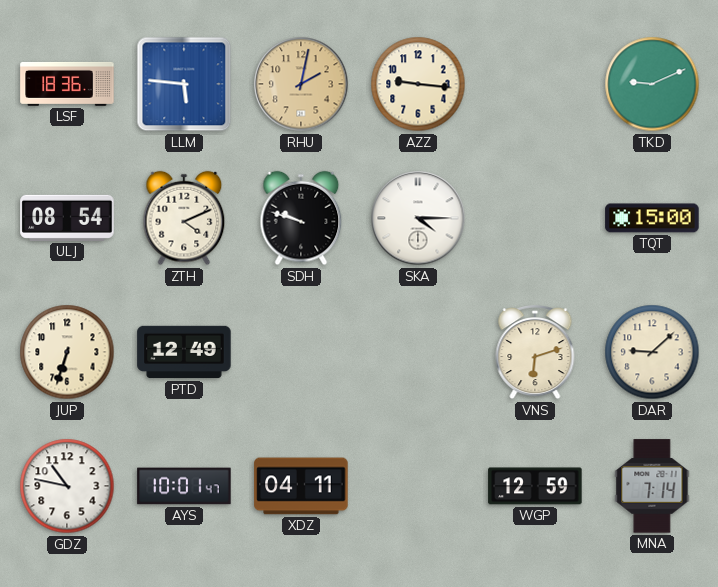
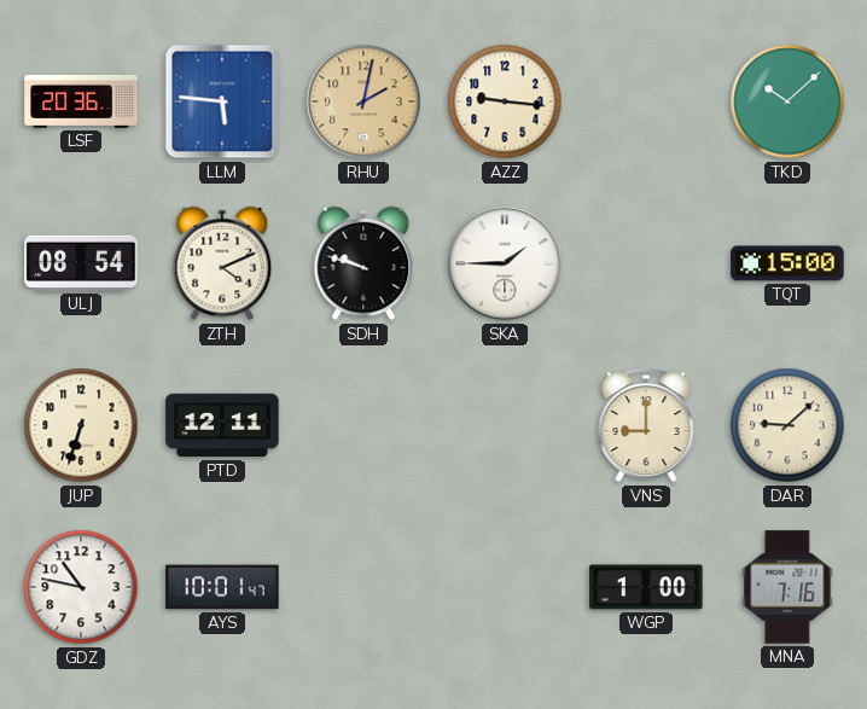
LSF: 18:36 -> 20:36
TKD: 9:11 -> 10:08
SKA: 4:15 -> 1:45
PTD: 12:49 -> 12:11
VNS: 6:12 -> 9:00
XDZ: 04:11 -> none
WGP: 12:59 -> 1:00
MNA: 7:14 -> 7:16
